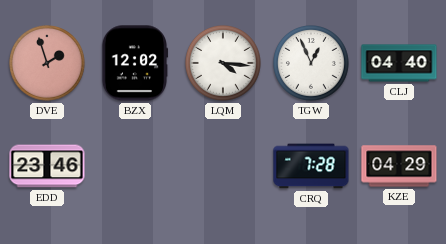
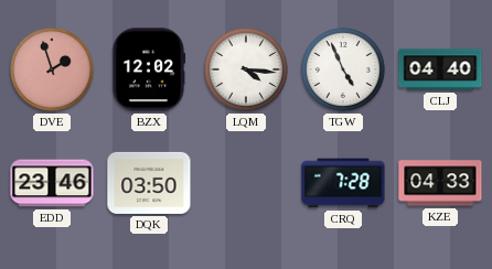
TGW: 12:56 -> 4:56
DQK: none -> 03:50
KZE: 04:29 -> 04:33
